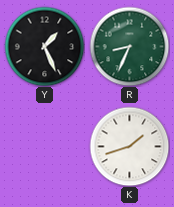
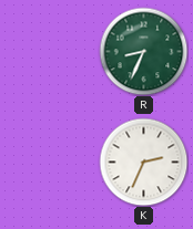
Y: 1:26 -> none
K: 1:42 -> 2:34
